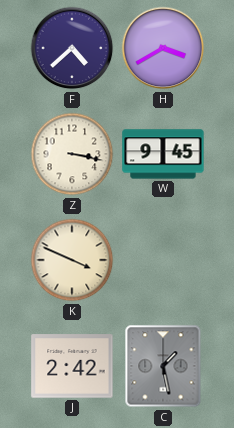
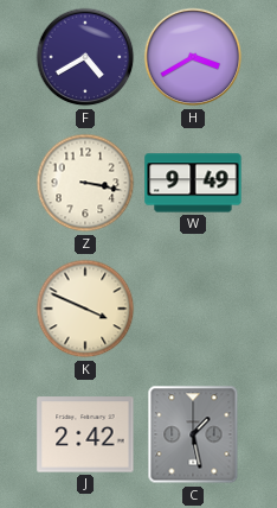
F: 4:38 -> 4:40
W: 9:45 -> 9:49
